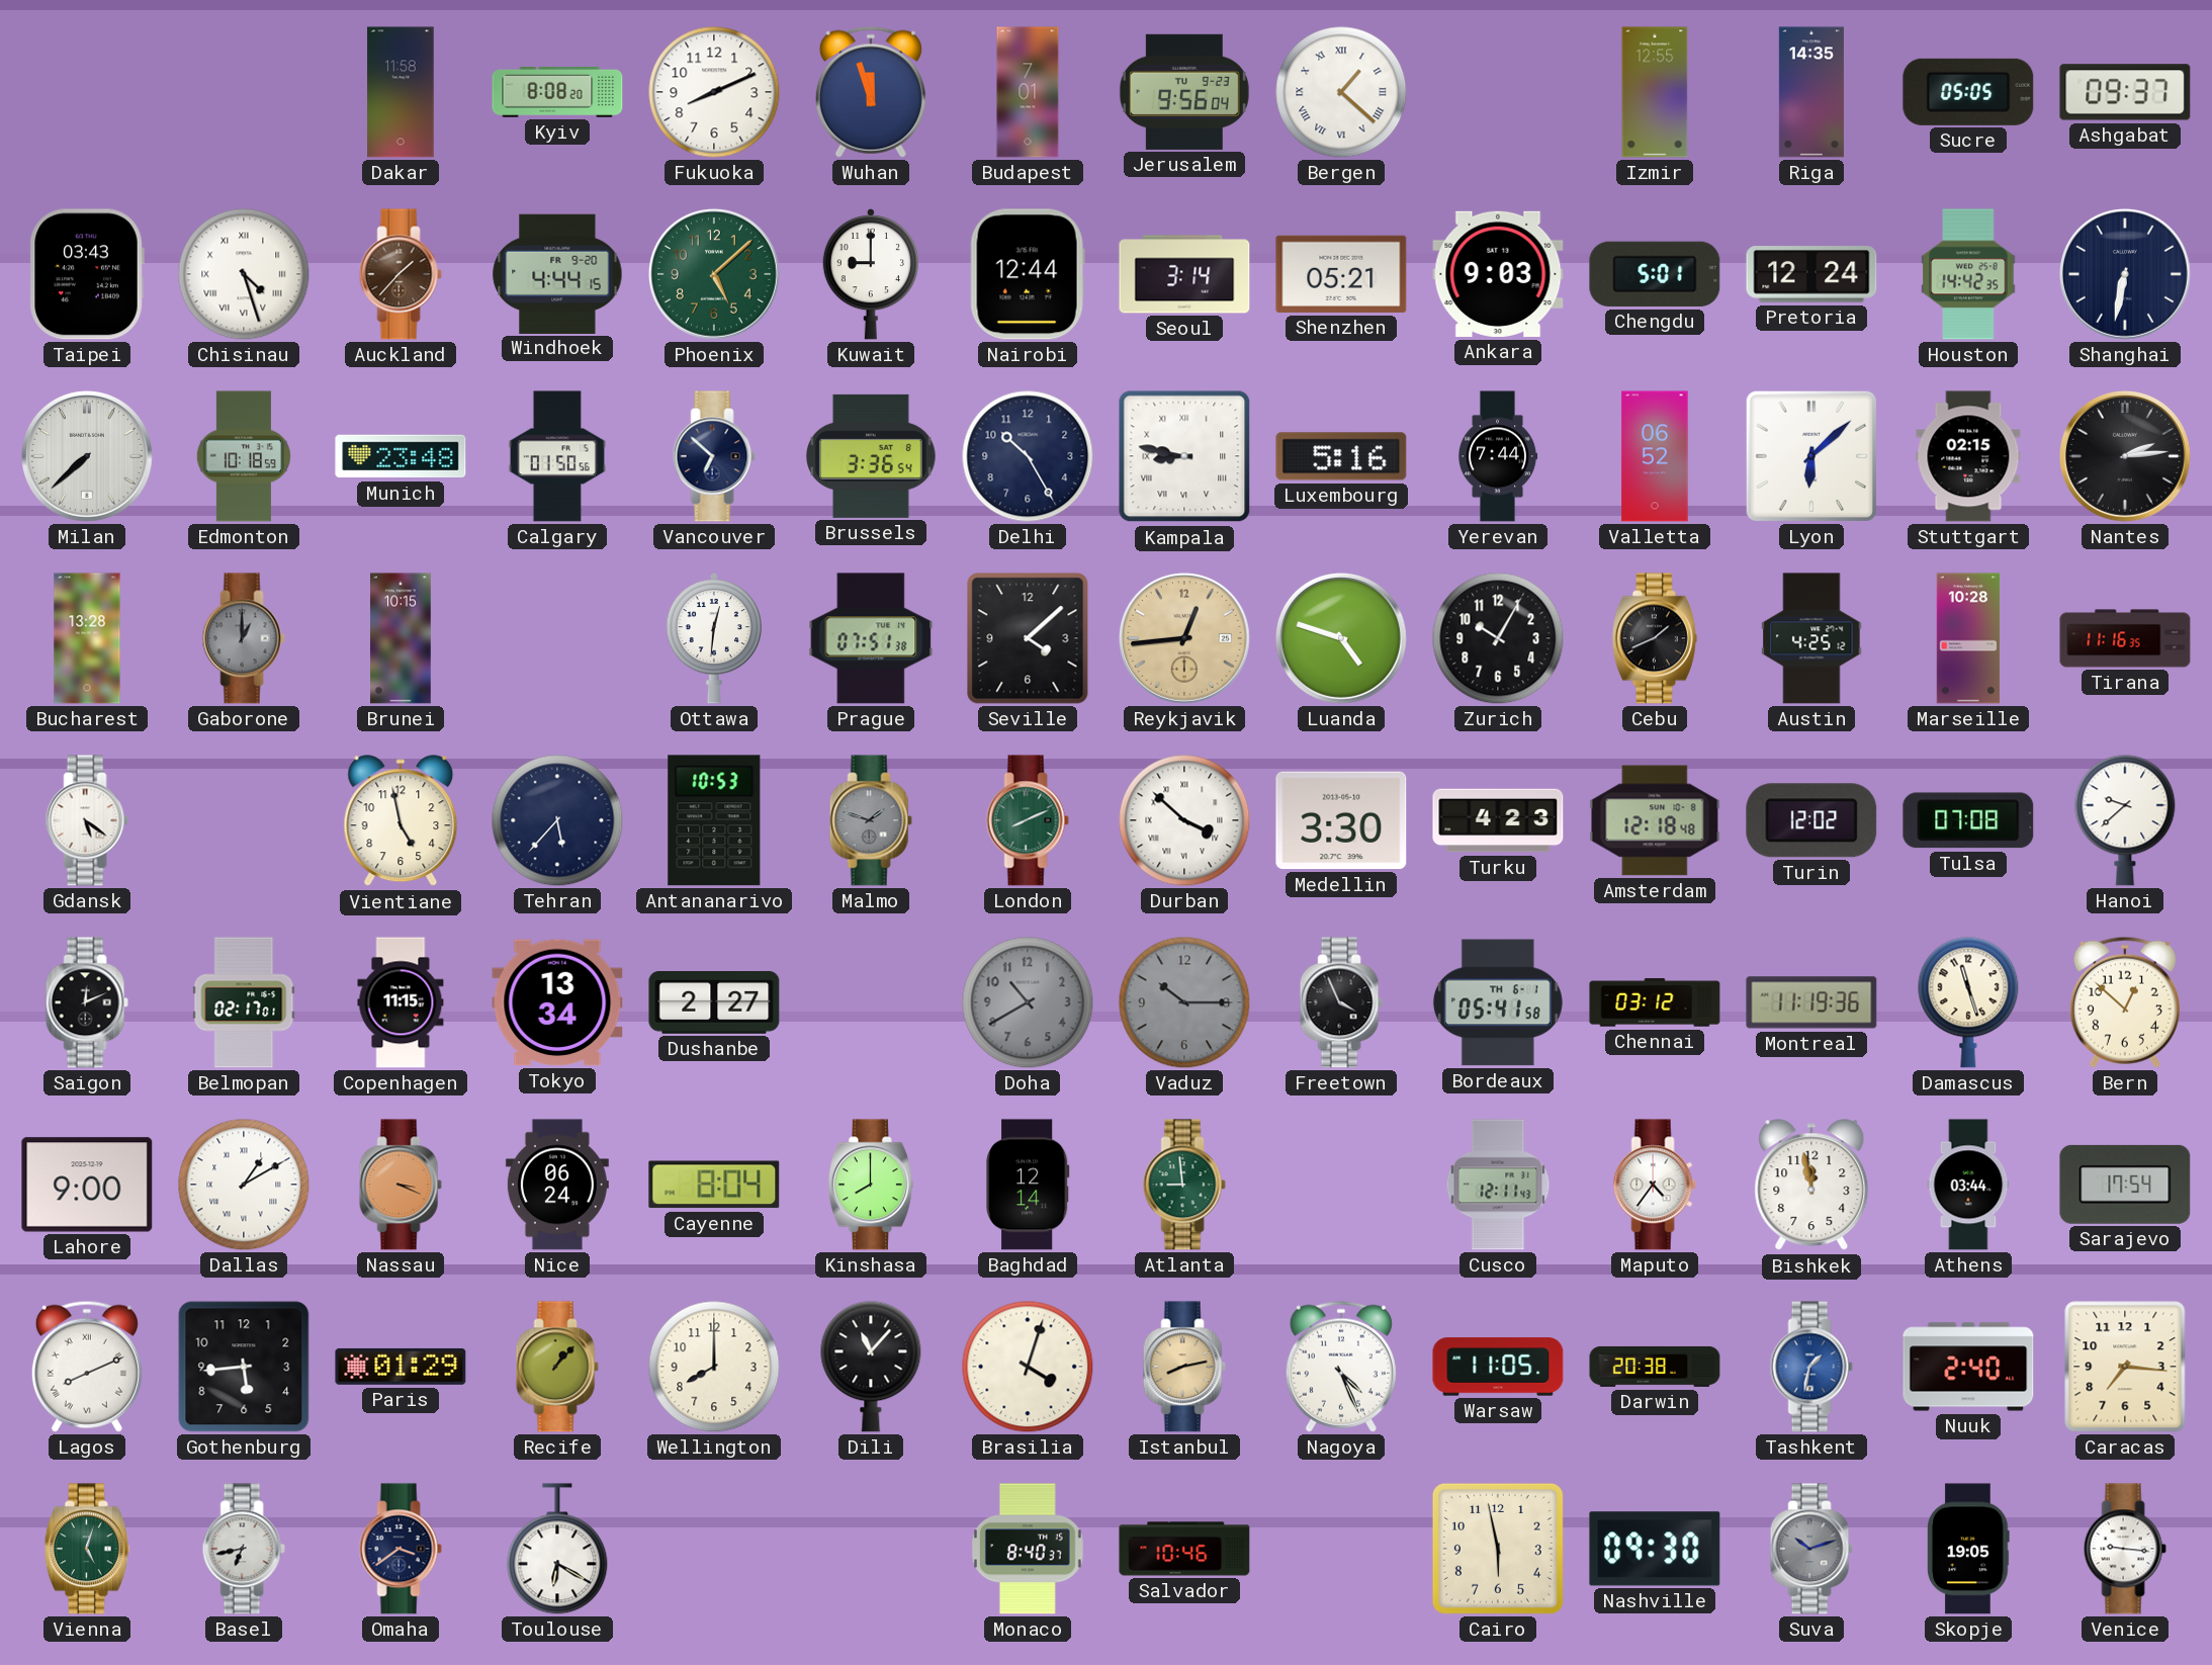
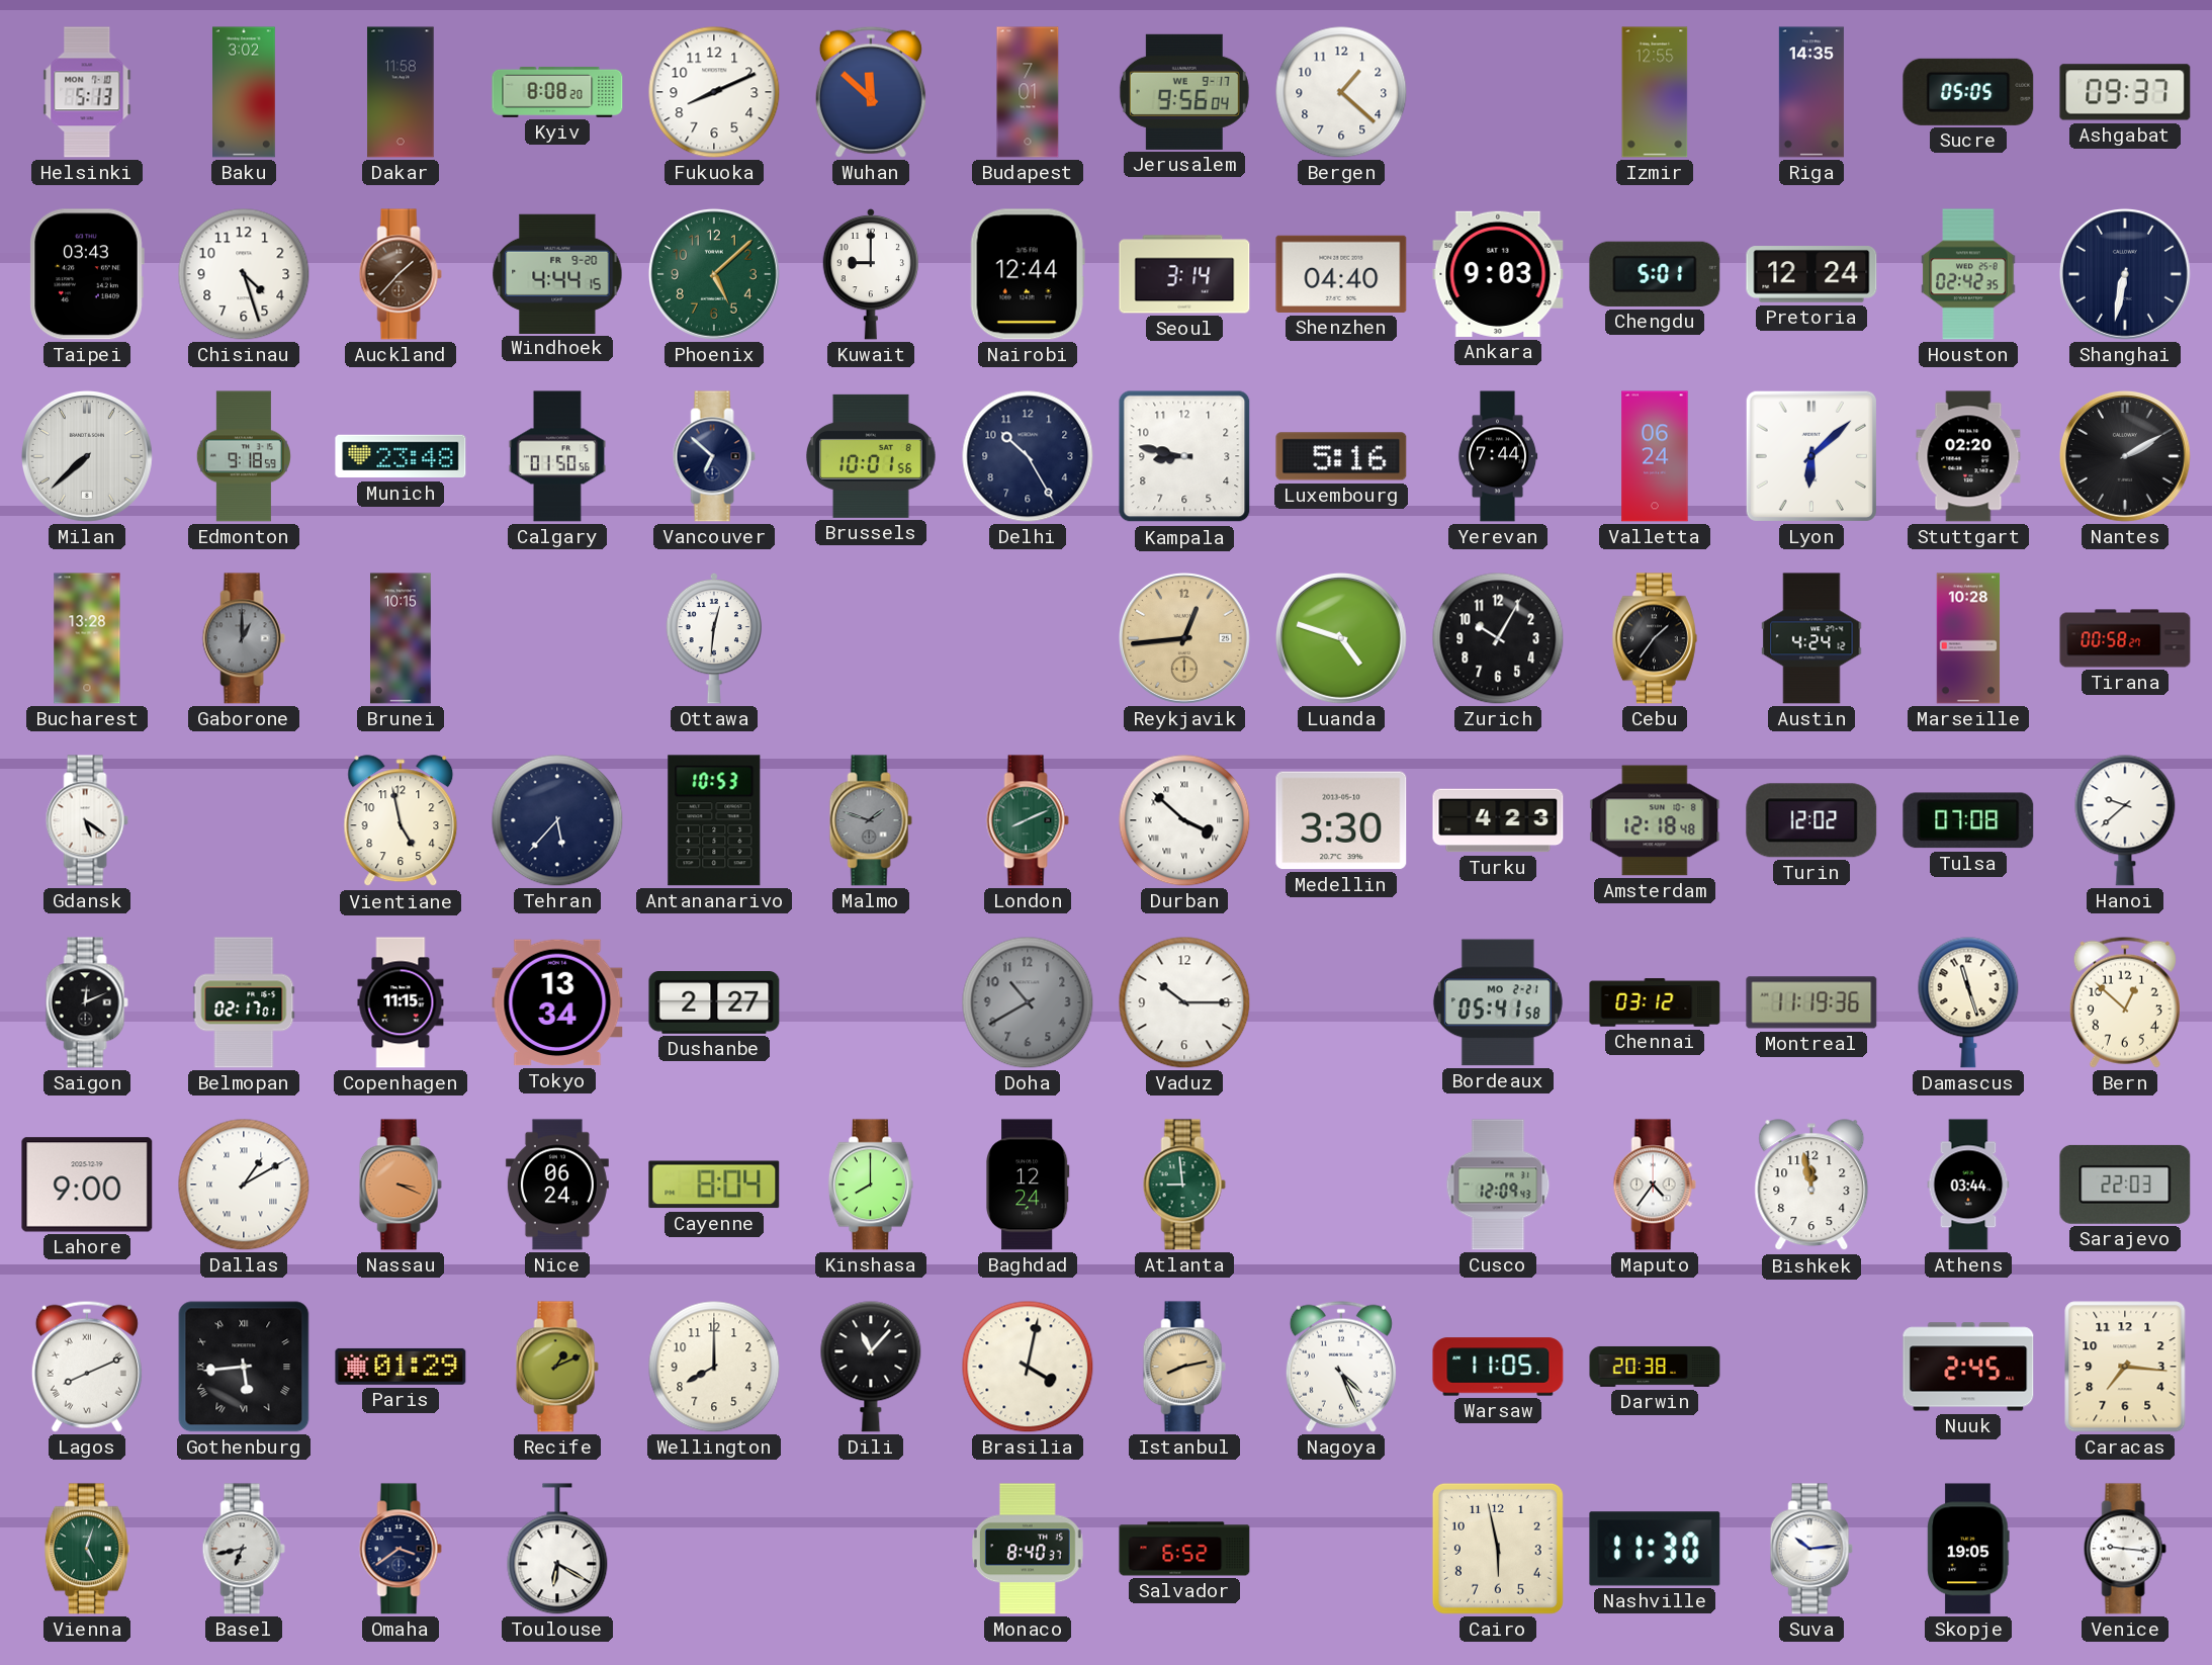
Helsinki: none -> 5:13
Baku: none -> 3:02
Wuhan: 11:57 -> 11:52
Jerusalem date: TU 9-23 -> WE 9-17
Bergen numerals: Roman -> Arabic
Chisinau numerals: Roman -> Arabic
Shenzhen: 05:21 -> 04:40
Houston: 14:42 -> 02:42
Edmonton: 10:18 -> 9:18
Brussels: 3:36 -> 10:01
Kampala numerals: Roman -> Arabic
Valletta: 06:52 -> 06:24
Stuttgart: 02:15 -> 02:20
Nantes: 2:14 -> 2:10
Prague: 07:51 -> none
Seville: 4:08 -> none
Cebu: 1:41 -> 1:36
Austin: 4:25 -> 4:24
Tirana: 11:16 -> 00:58
Vaduz dial: grey -> white
Freetown: 3:56 -> none
Bordeaux date: TH 6-1 -> MO 2-21
Baghdad: 12:14 -> 12:24
Cusco: 12:11 -> 12:09
Sarajevo: 17:54 -> 22:03
Gothenburg numerals: Arabic -> Roman
Recife: 1:07 -> 1:11
Brasilia: 4:03 -> 4:02
Tashkent: 1:32 -> none
Nuuk: 2:40 -> 2:45
Salvador: 10:46 -> 6:52
Nashville: 09:30 -> 11:30
Suva: 10:12 -> 10:14
Suva dial: grey -> white
